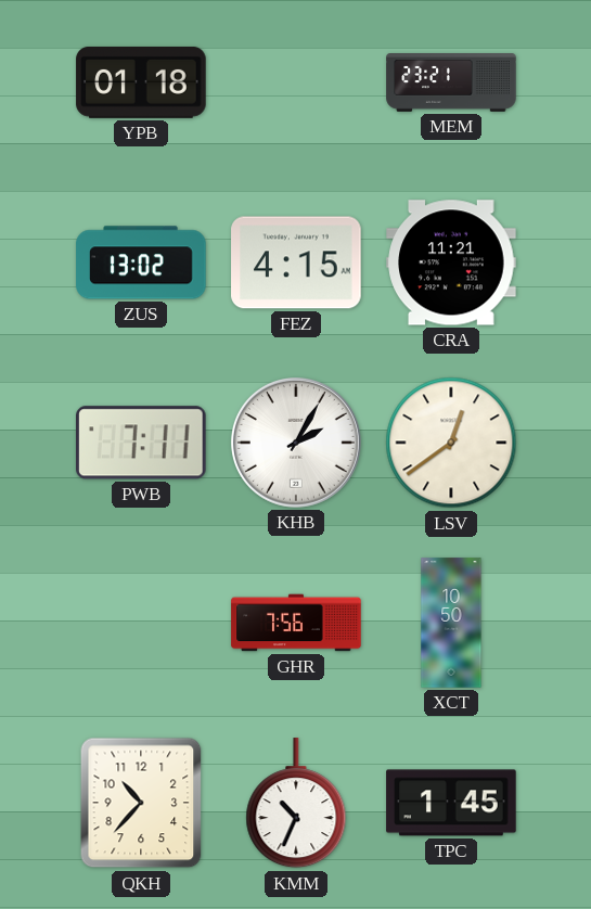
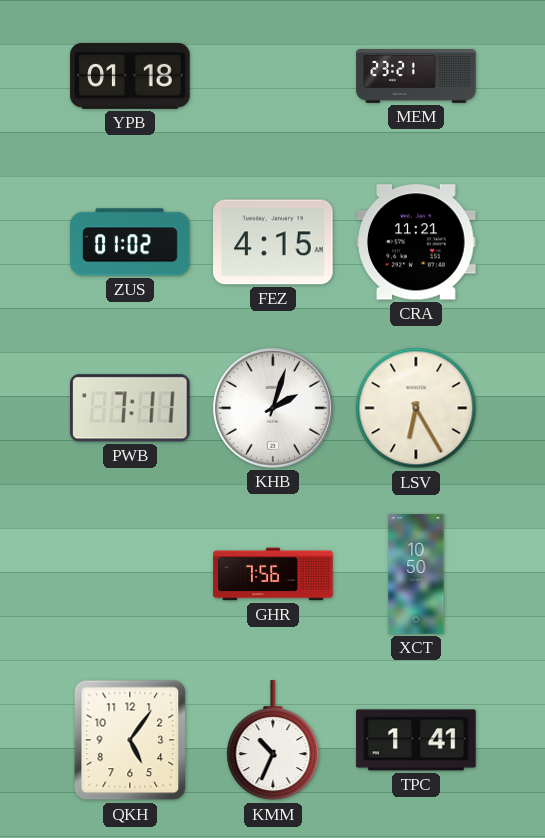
ZUS: 13:02 -> 01:02
KHB: 2:05 -> 2:03
LSV: 12:39 -> 6:25
QKH: 10:37 -> 5:06
TPC: 1:45 -> 1:41
